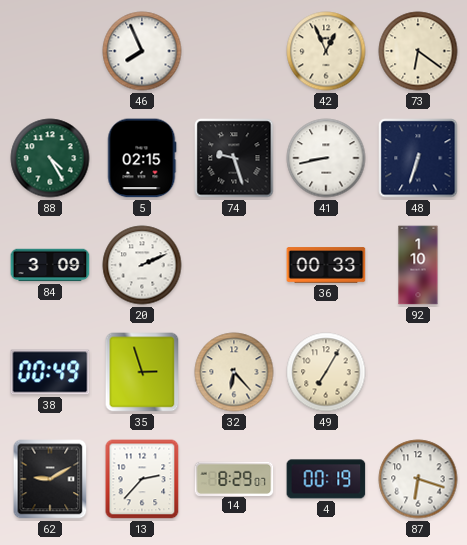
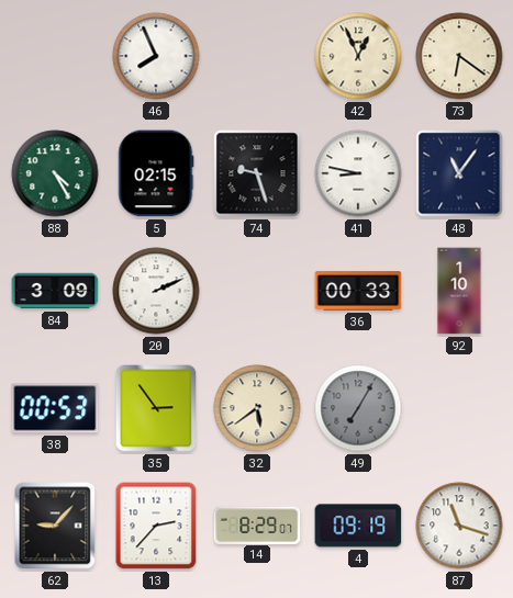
41: 8:43 -> 8:47
48: 6:33 -> 11:06
38: 00:49 -> 00:53
35: 2:57 -> 2:54
32: 6:23 -> 5:39
49 dial: cream -> grey
62: 9:10 -> 9:07
4: 00:19 -> 09:19
87: 6:18 -> 11:18
